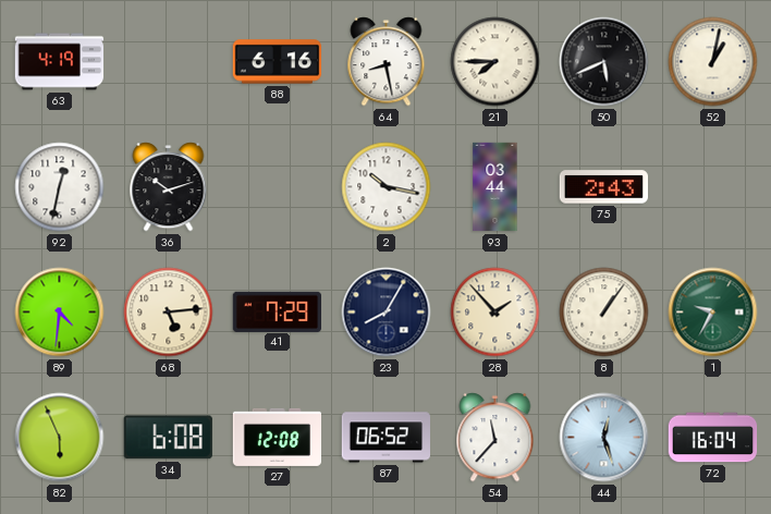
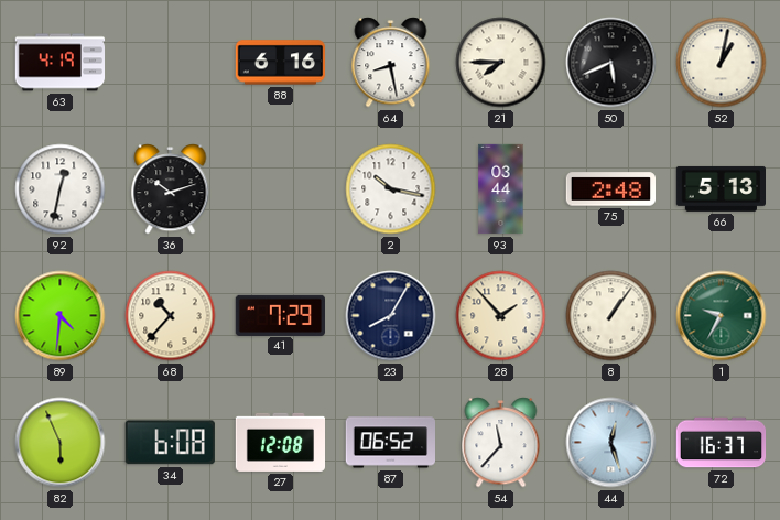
75: 2:43 -> 2:48
66: none -> 5:13
68: 5:14 -> 10:37
72: 16:04 -> 16:37
